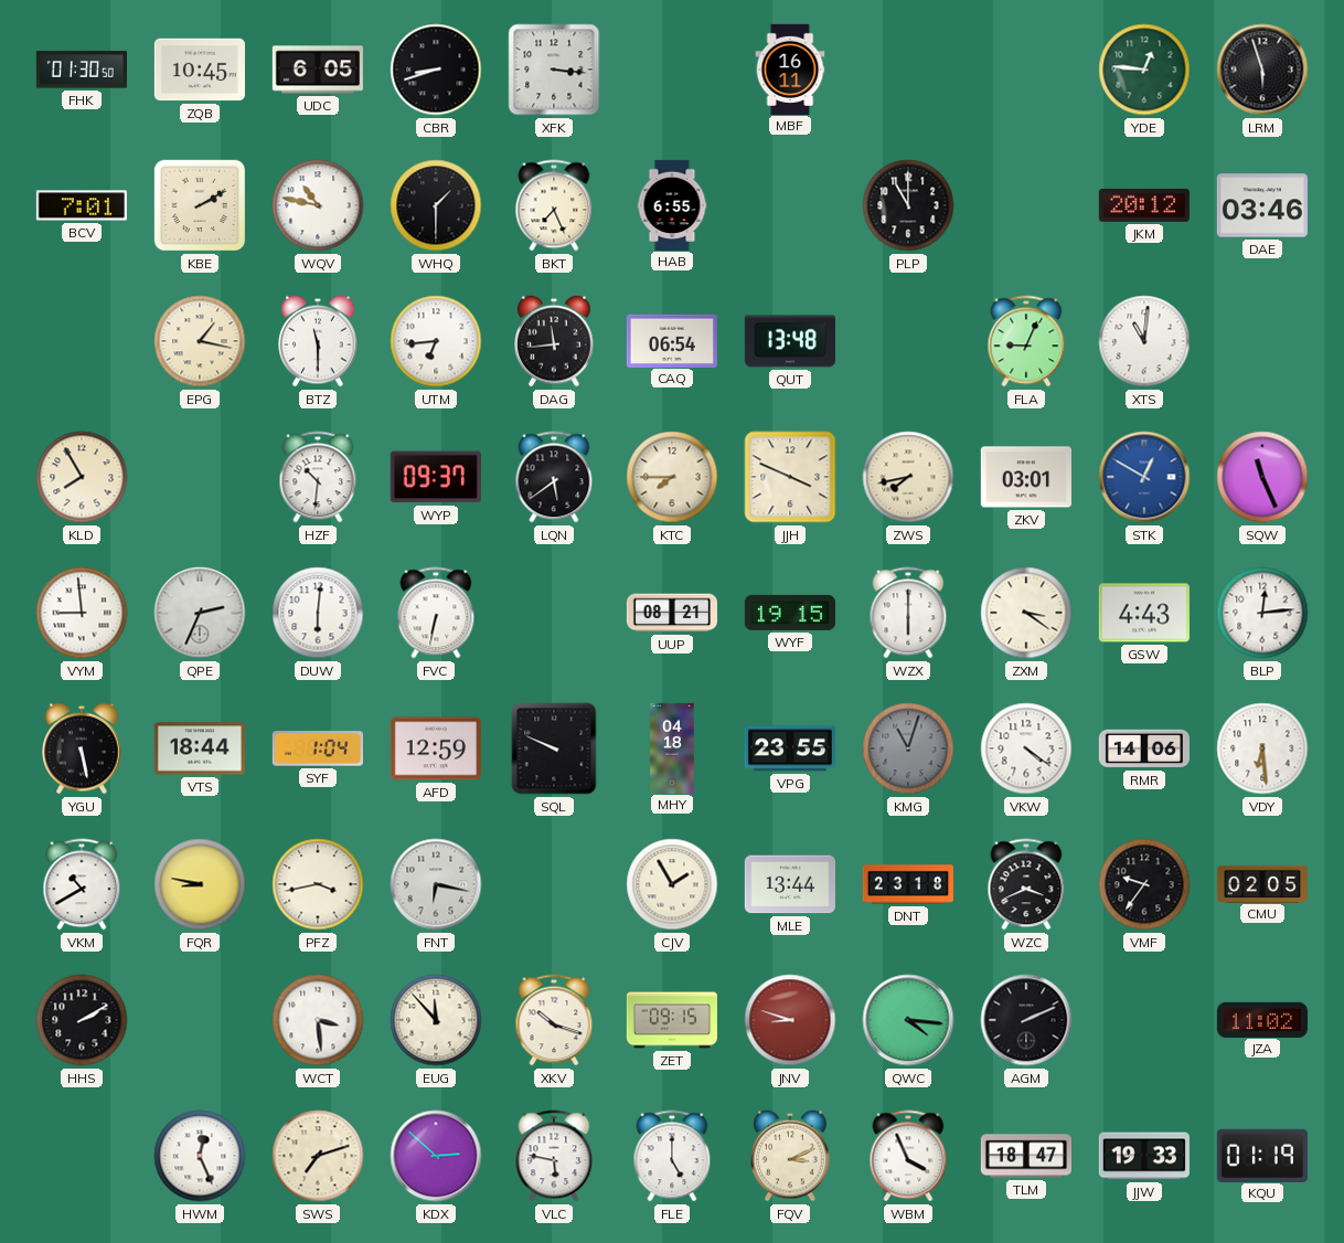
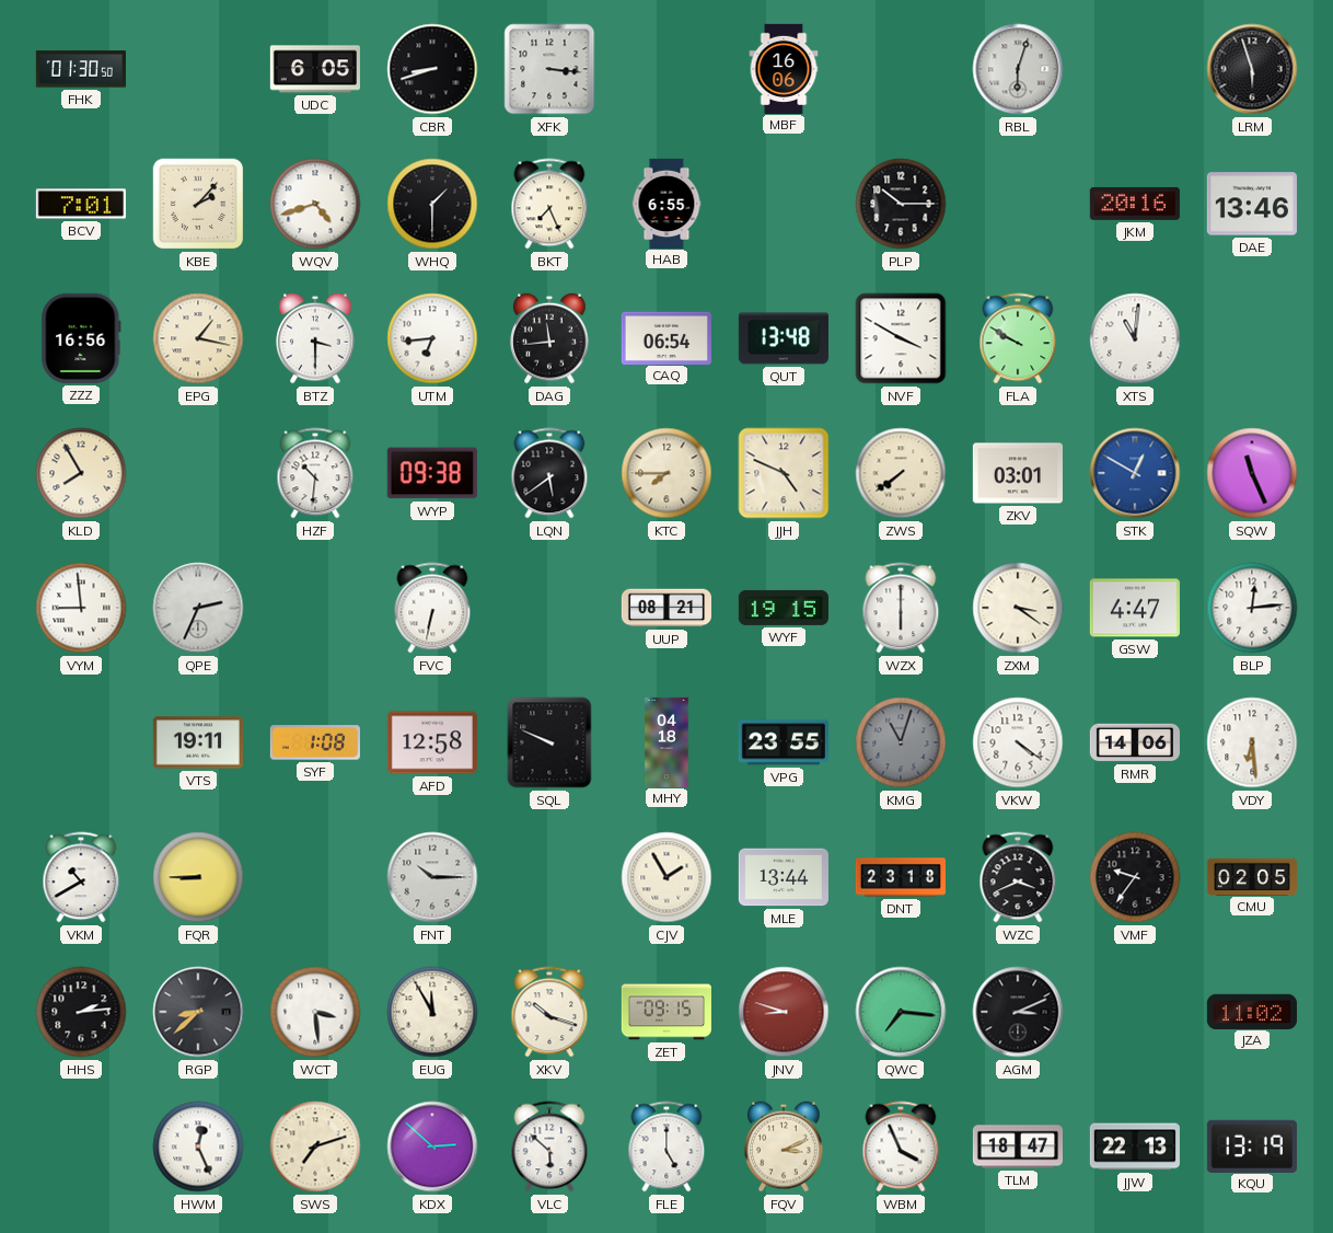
ZQB: 10:45 -> none
MBF: 16:11 -> 16:06
RBL: none -> 6:03
YDE: 12:46 -> none
KBE: 2:10 -> 2:07
WQV: 10:47 -> 4:42
PLP: 11:00 -> 10:15
JKM: 20:12 -> 20:16
DAE: 03:46 -> 13:46
ZZZ: none -> 16:56
BTZ: 11:30 -> 3:30
NVF: none -> 3:50
FLA: 9:04 -> 9:50
WYP: 09:37 -> 09:38
JJH: 3:49 -> 4:49
ZWS: 7:43 -> 7:39
DUW: 6:01 -> none
GSW: 4:43 -> 4:47
YGU: 5:28 -> none
VTS: 18:44 -> 19:11
SYF: 1:04 -> 1:08
AFD: 12:59 -> 12:58
FQR: 8:47 -> 8:45
PFZ: 3:43 -> none
FNT: 6:17 -> 10:15
HHS: 2:10 -> 2:14
RGP: none -> 8:38
EUG: 11:53 -> 11:55
QWC: 4:16 -> 7:16
AGM: 2:11 -> 3:11
VLC: 5:47 -> 5:52
JJW: 19:33 -> 22:13
KQU: 01:19 -> 13:19
